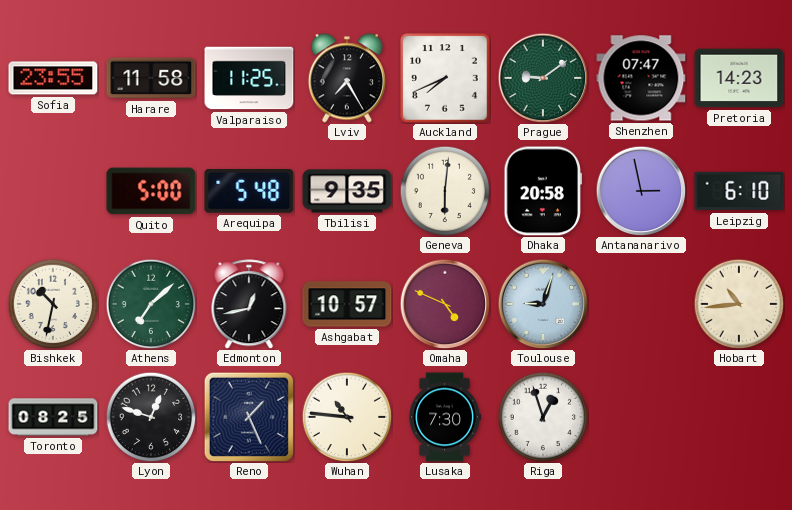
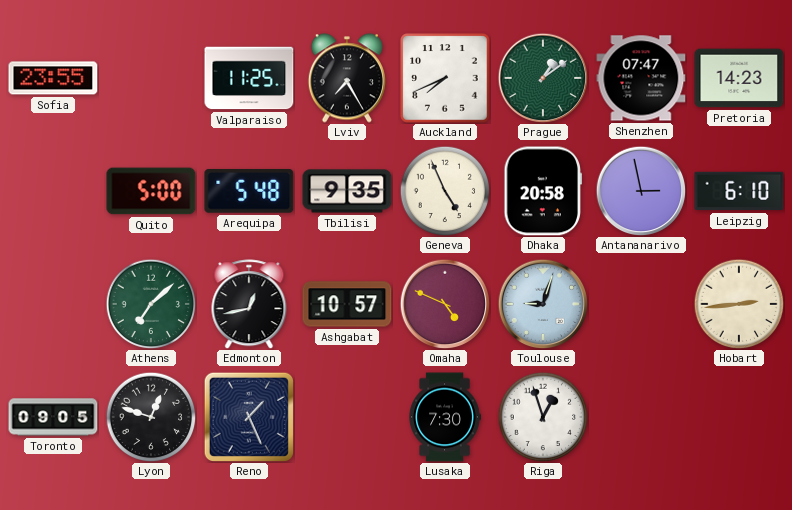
Harare: 11:58 -> none
Prague: 9:09 -> 1:09
Geneva: 6:01 -> 4:56
Bishkek: 10:32 -> none
Hobart: 10:44 -> 2:44
Toronto: 08:25 -> 09:05
Wuhan: 10:46 -> none
